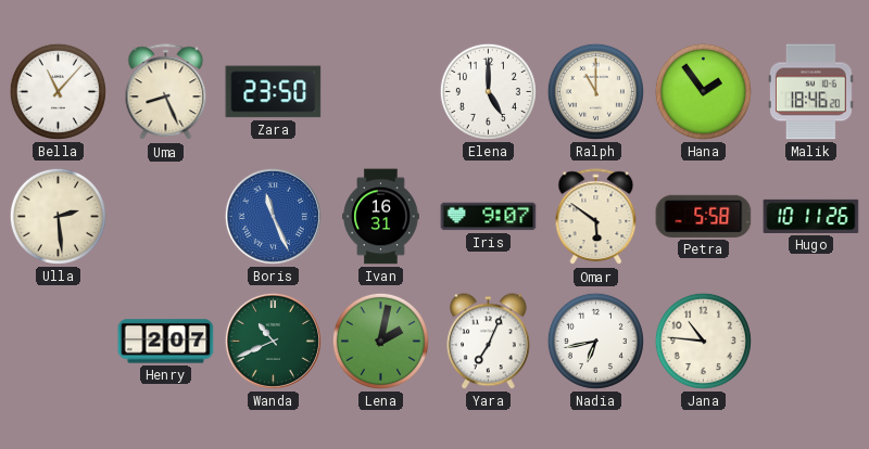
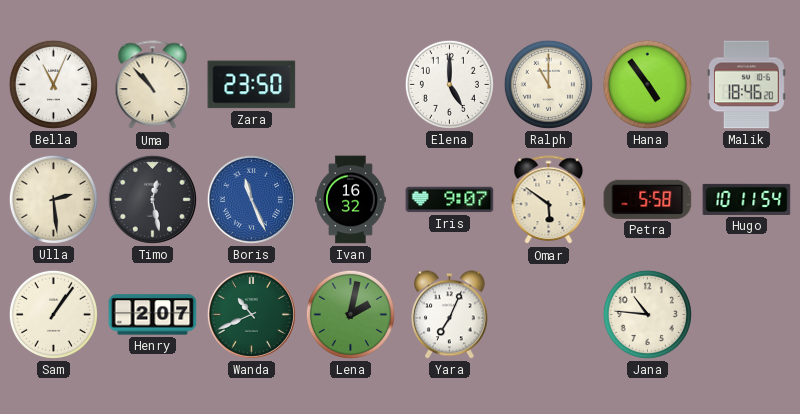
Bella: 11:07 -> 11:04
Uma: 8:26 -> 10:53
Hana: 1:54 -> 4:54
Timo: none -> 12:28
Ivan: 16:31 -> 16:32
Hugo: 10:11:26 -> 10:11:54
Sam: none -> 1:06
Nadia: 6:43 -> none
